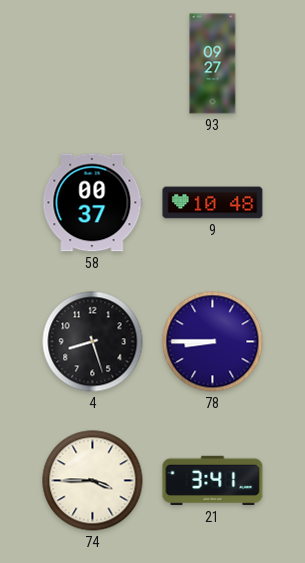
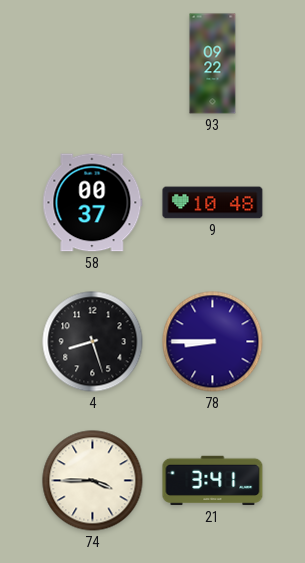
93: 09:27 -> 09:22
